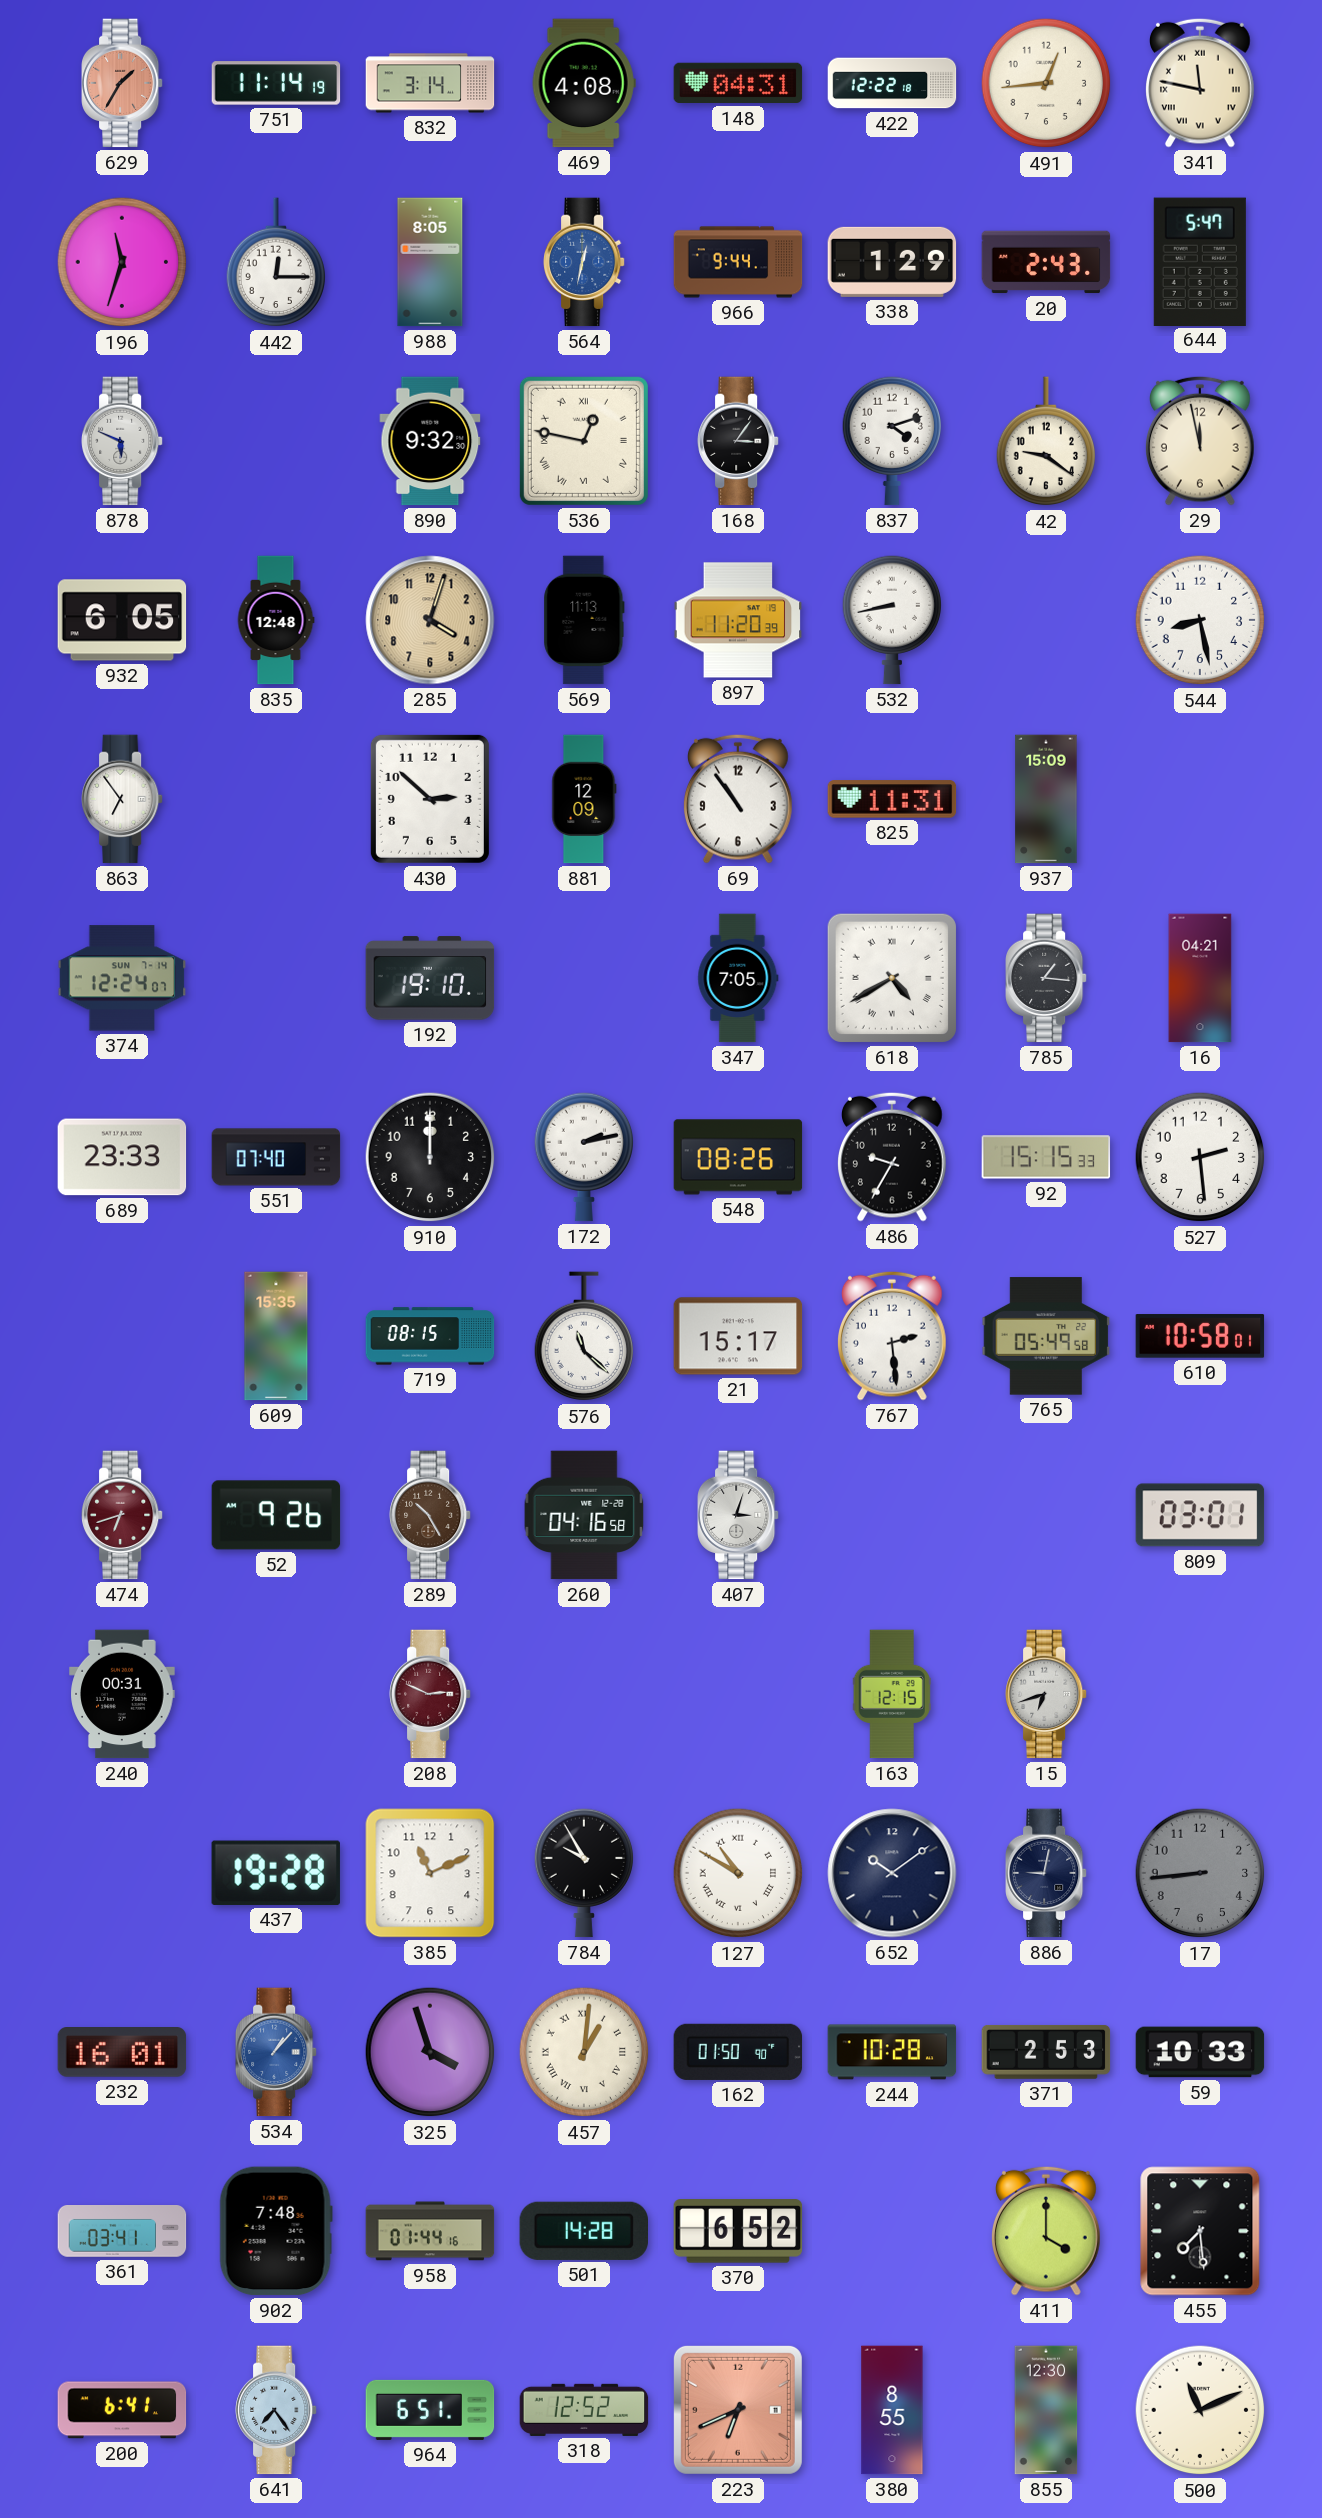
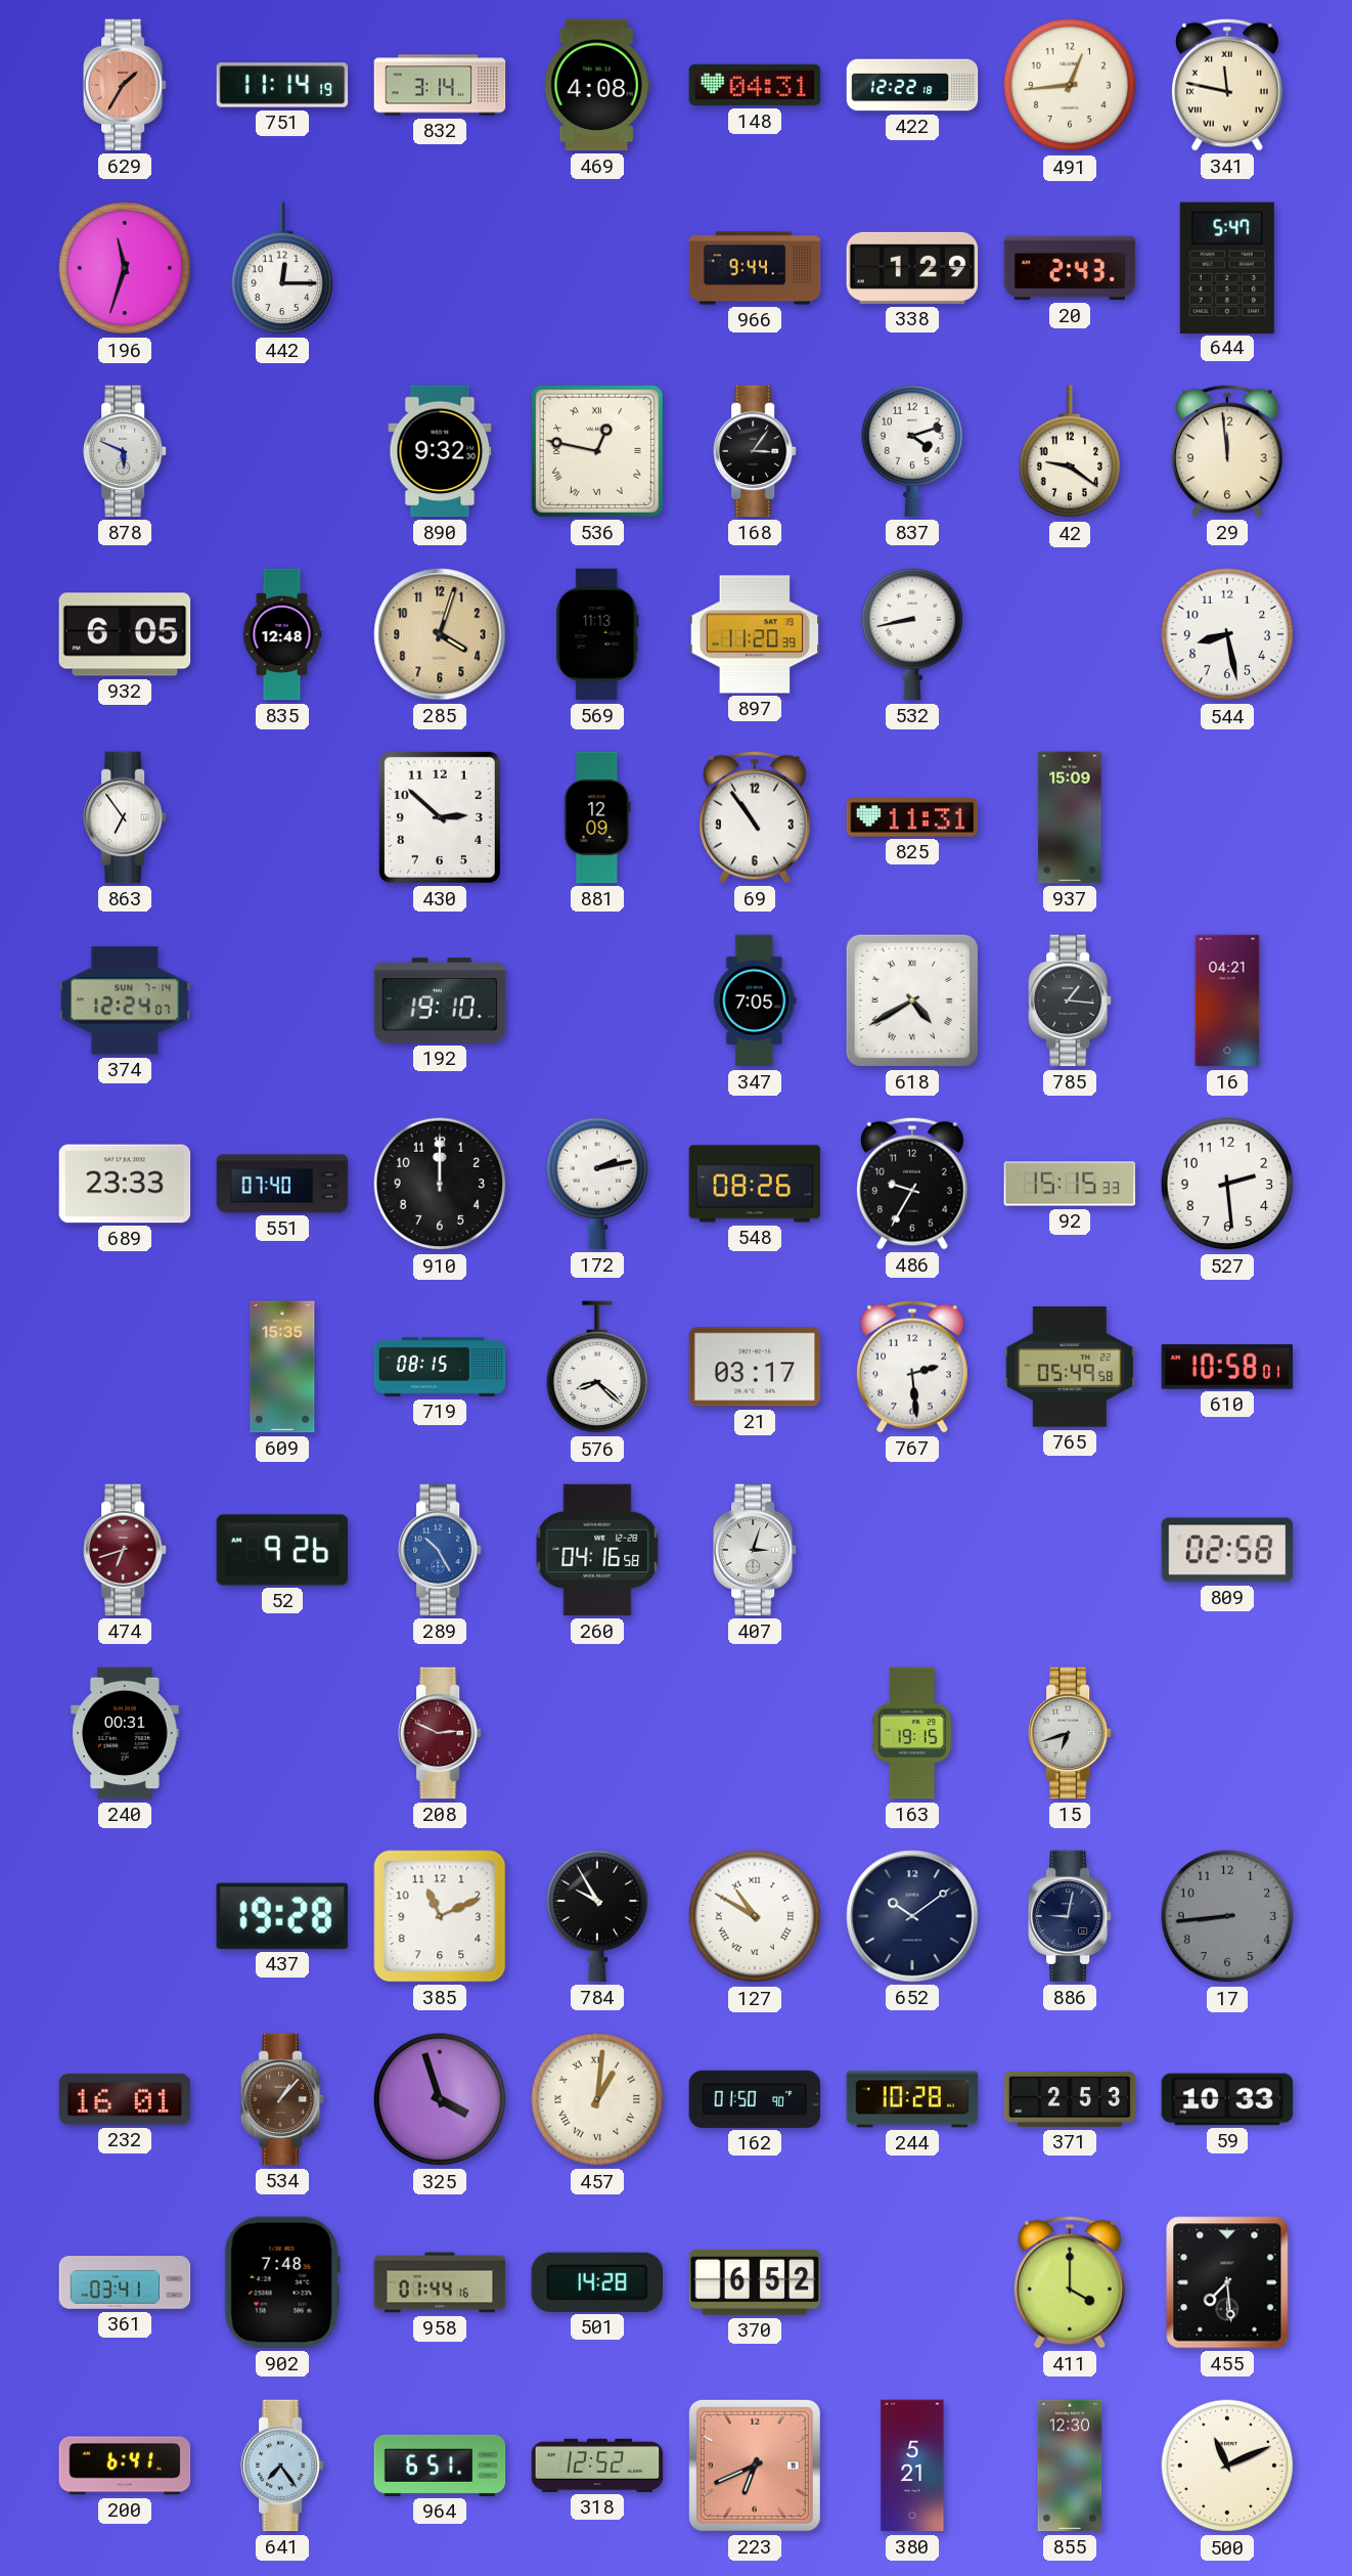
988: 8:05 -> none
564: 12:32 -> none
29: 11:58 -> 11:59
576: 11:22 -> 8:22
21: 15:17 -> 03:17
289 dial: brown -> blue
809: 03:01 -> 02:58
163: 12:15 -> 19:15
534 dial: blue -> brown
380: 8:55 -> 5:21
